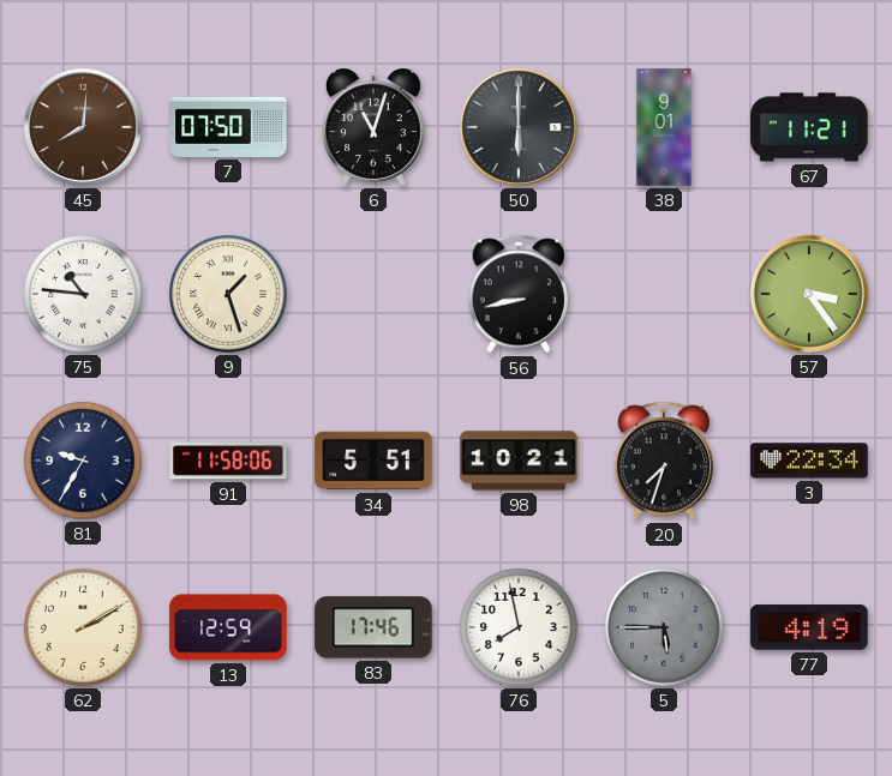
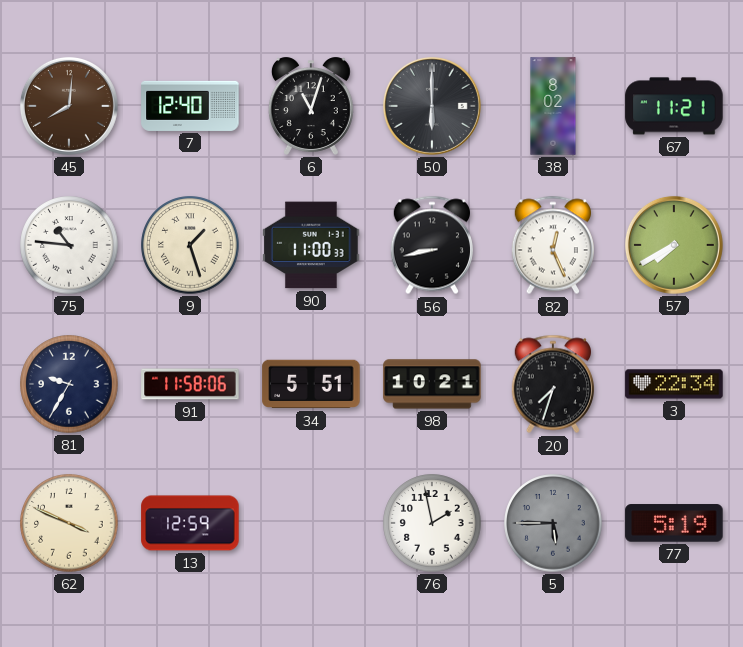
7: 07:50 -> 12:40
38: 9:01 -> 8:02
90: none -> 11:00
82: none -> 12:26
57: 3:24 -> 7:40
62: 2:10 -> 3:49
83: 17:46 -> none
76: 7:58 -> 1:58
77: 4:19 -> 5:19
